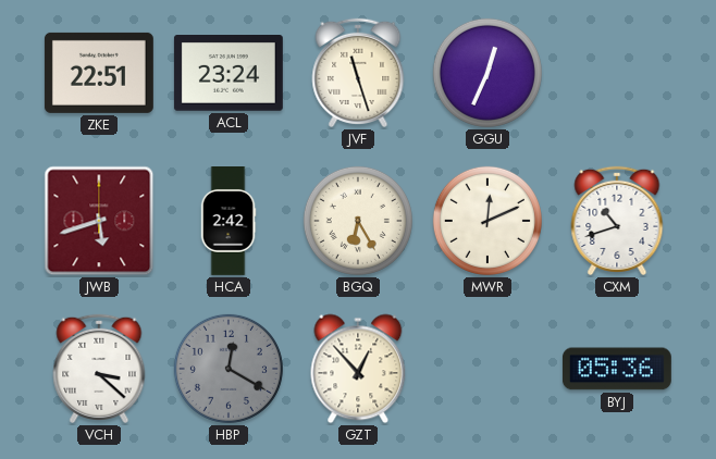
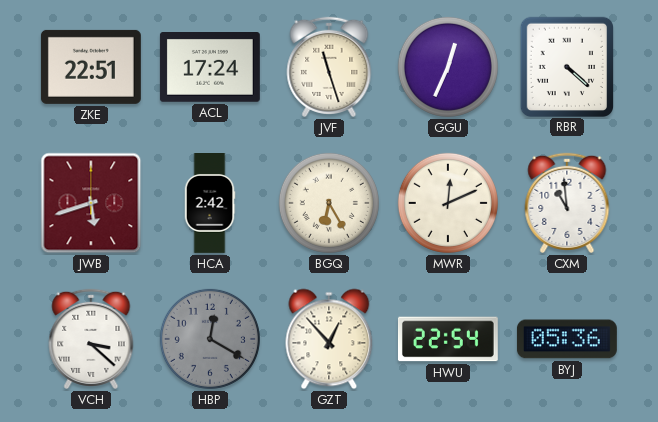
ACL: 23:24 -> 17:24
RBR: none -> 4:22
CXM: 10:42 -> 10:59
HWU: none -> 22:54
